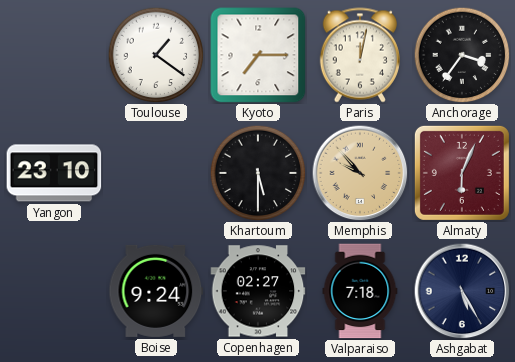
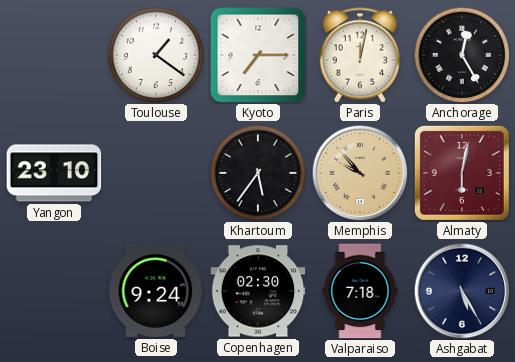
Anchorage: 3:36 -> 12:25
Khartoum: 5:30 -> 5:36
Almaty: 6:04 -> 6:02
Copenhagen: 02:27 -> 02:30
